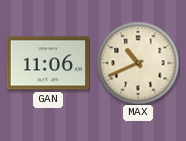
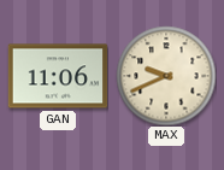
MAX: 10:41 -> 9:41
